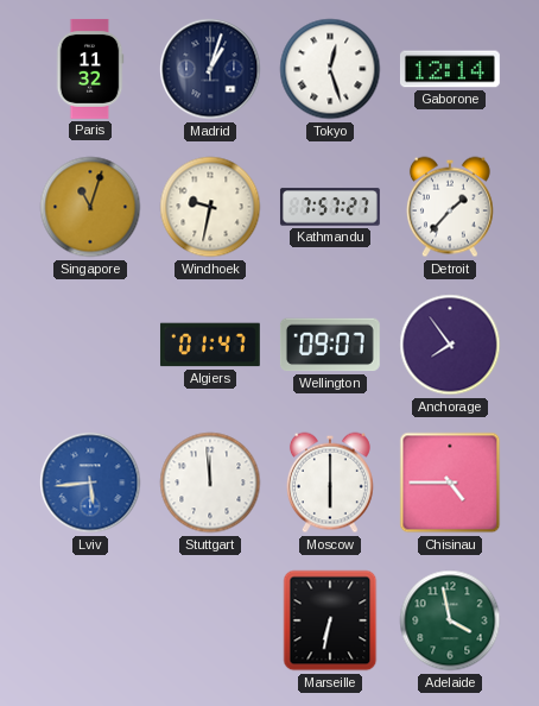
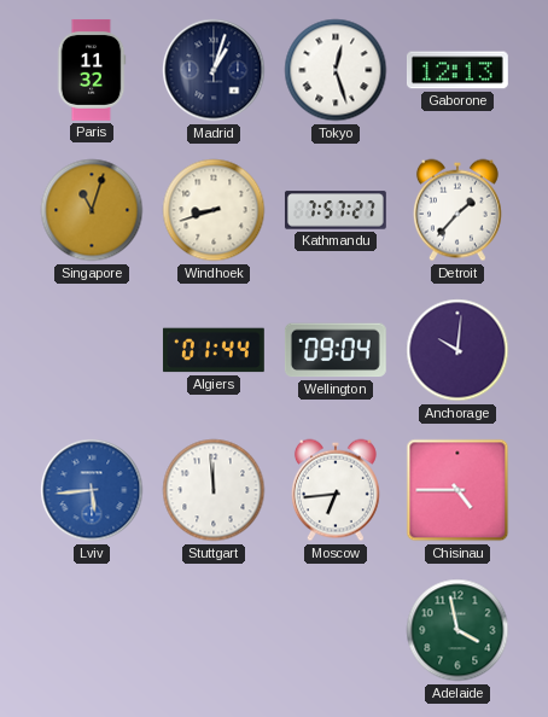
Gaborone: 12:14 -> 12:13
Windhoek: 9:32 -> 8:42
Algiers: 01:47 -> 01:44
Wellington: 09:07 -> 09:04
Anchorage: 7:54 -> 10:01
Moscow: 6:00 -> 6:44
Marseille: 6:32 -> none
